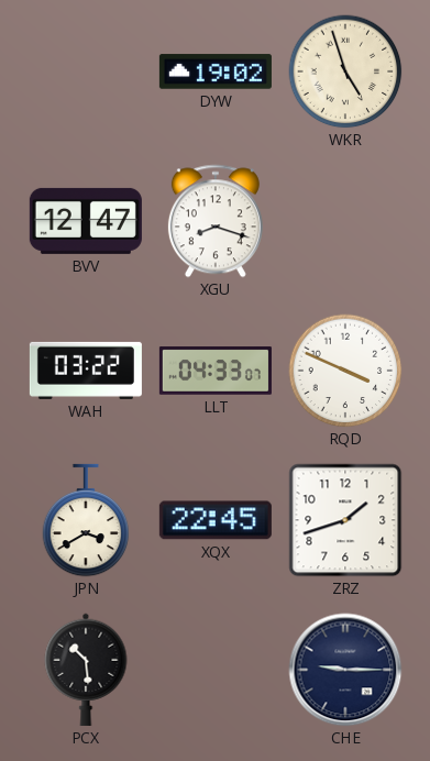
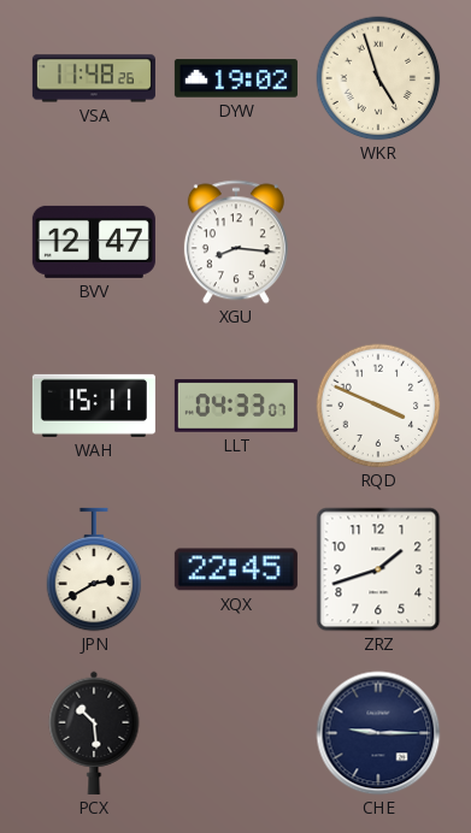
VSA: none -> 11:48
XGU: 8:18 -> 8:16
WAH: 03:22 -> 15:11
JPN: 3:40 -> 2:40
